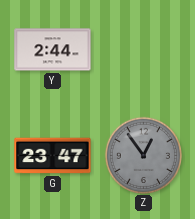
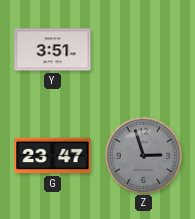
Y: 2:44 -> 3:51
Z: 12:54 -> 2:57
